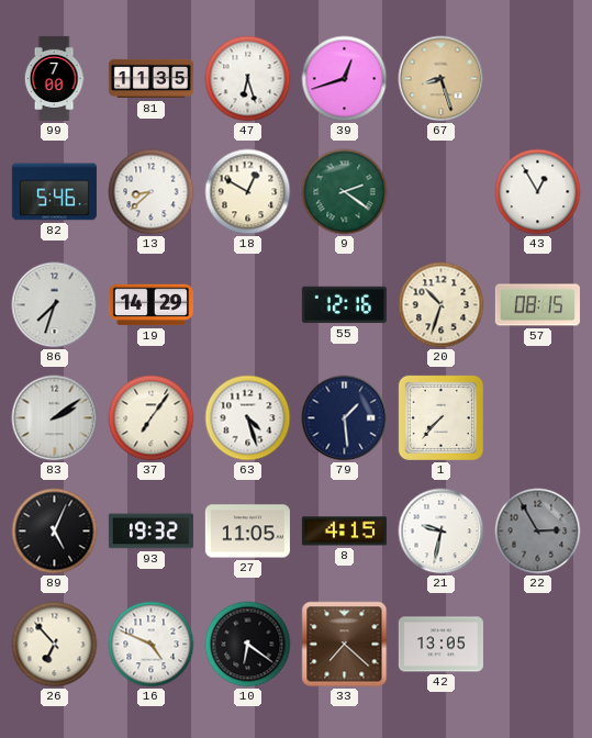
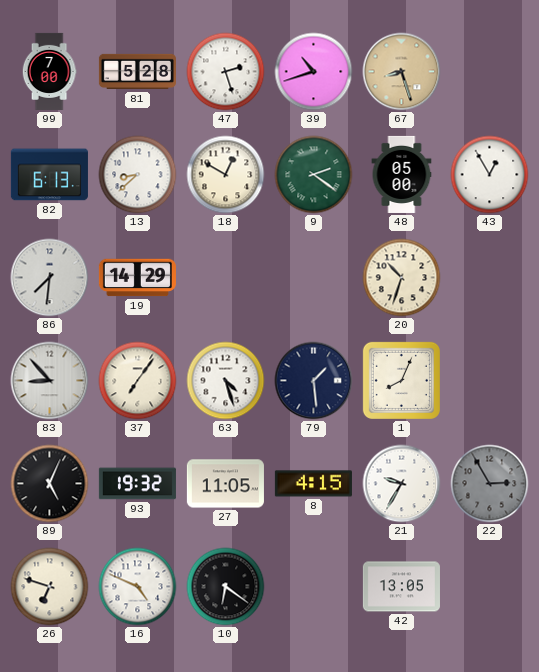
81: 11:35 -> 5:28
47: 6:27 -> 2:27
39: 12:42 -> 10:42
82: 5:46 -> 6:13
48: none -> 05:00
86: 7:33 -> 7:31
55: 12:16 -> none
57: 08:15 -> none
83: 2:09 -> 8:53
1: 7:37 -> 8:04
21: 9:32 -> 9:35
26: 6:53 -> 6:48
33: 7:22 -> none
